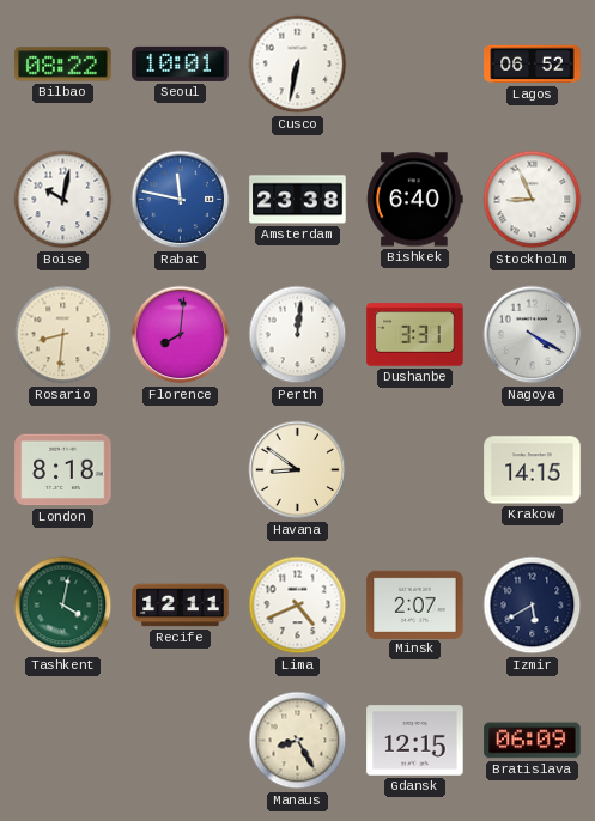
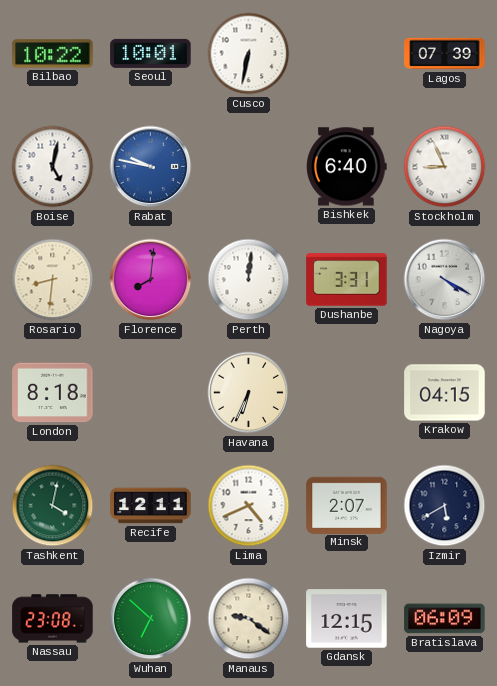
Bilbao: 08:22 -> 10:22
Lagos: 06:52 -> 07:39
Boise: 10:02 -> 5:02
Rabat: 11:47 -> 9:47
Amsterdam: 23:38 -> none
Havana: 8:51 -> 6:34
Krakow: 14:15 -> 04:15
Nassau: none -> 23:08
Wuhan: none -> 6:52
Manaus: 8:25 -> 9:21
